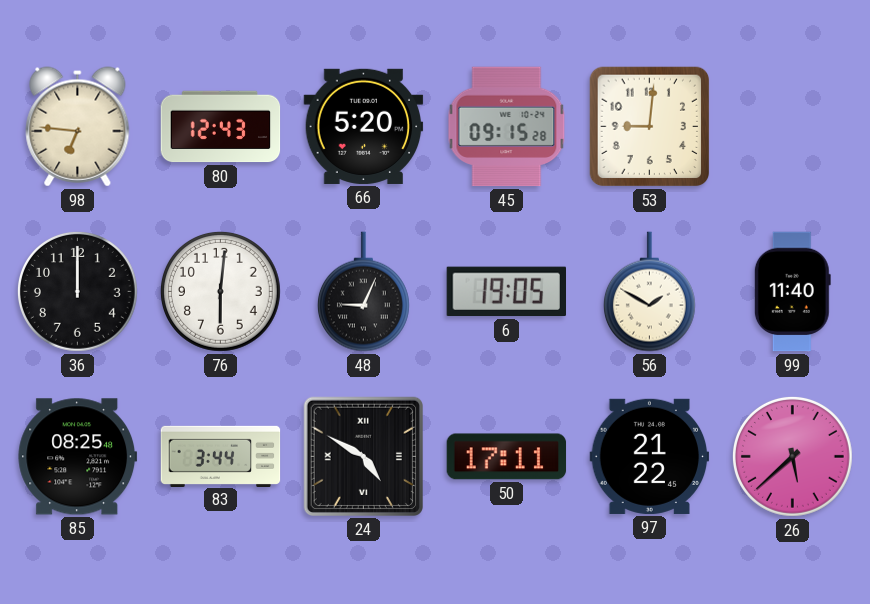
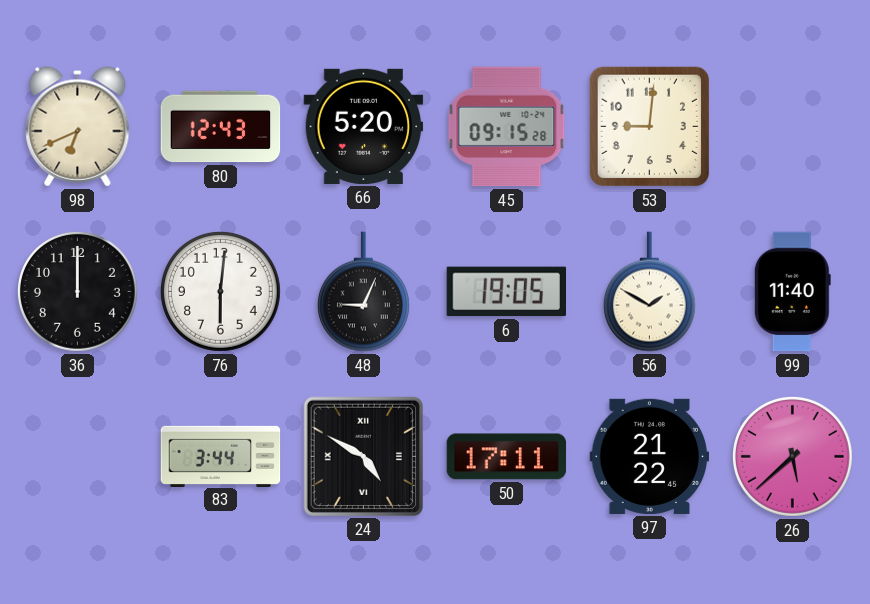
98: 6:46 -> 6:41
85: 08:25 -> none
